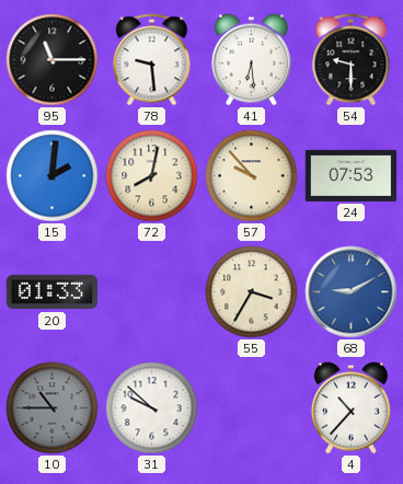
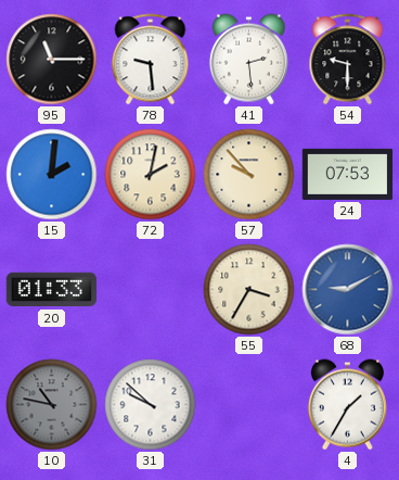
41: 6:29 -> 2:29
72: 8:02 -> 2:02
10: 10:45 -> 10:47
4: 10:37 -> 1:35
